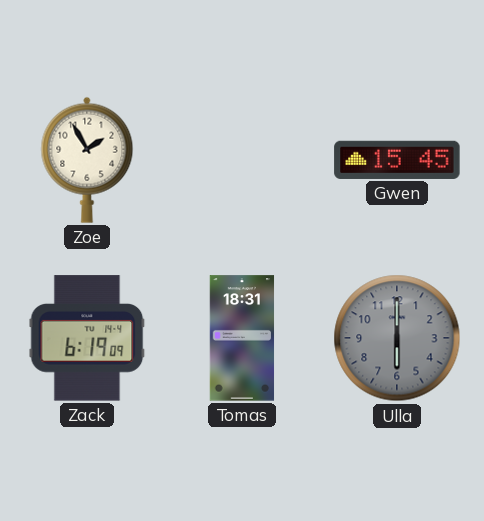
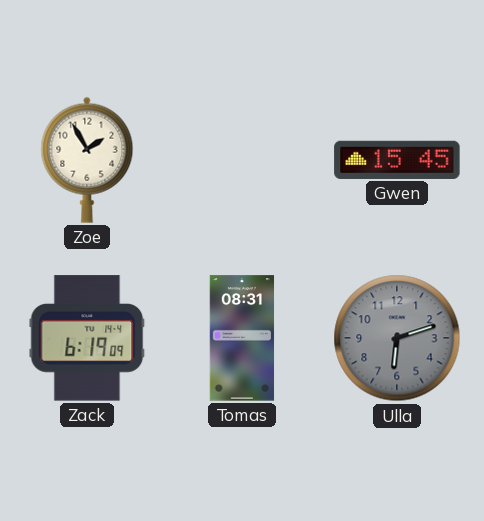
Tomas: 18:31 -> 08:31
Ulla: 6:00 -> 6:12
